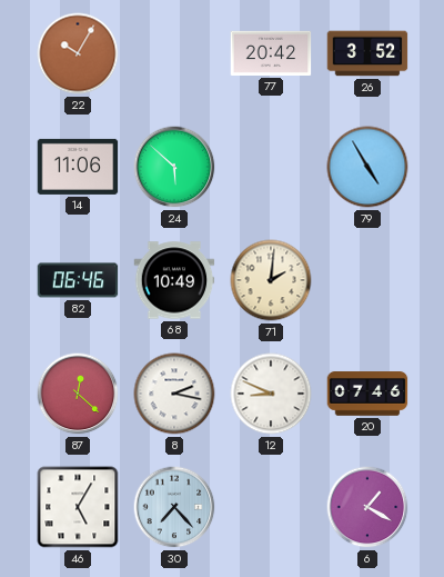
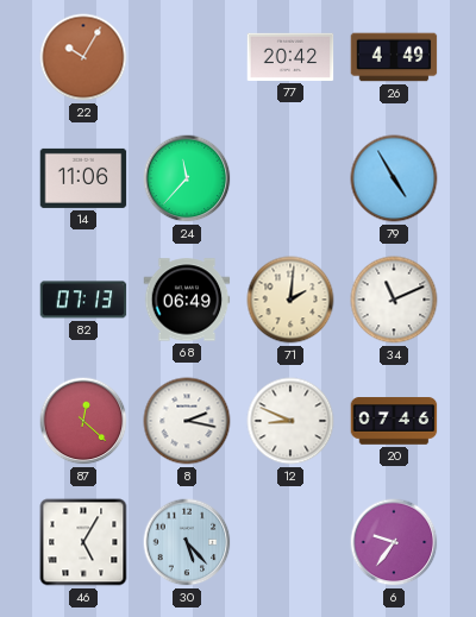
26: 3:52 -> 4:49
24: 5:52 -> 11:37
82: 06:46 -> 07:13
68: 10:49 -> 06:49
34: none -> 11:11
30: 7:23 -> 5:23
6: 1:20 -> 9:36
